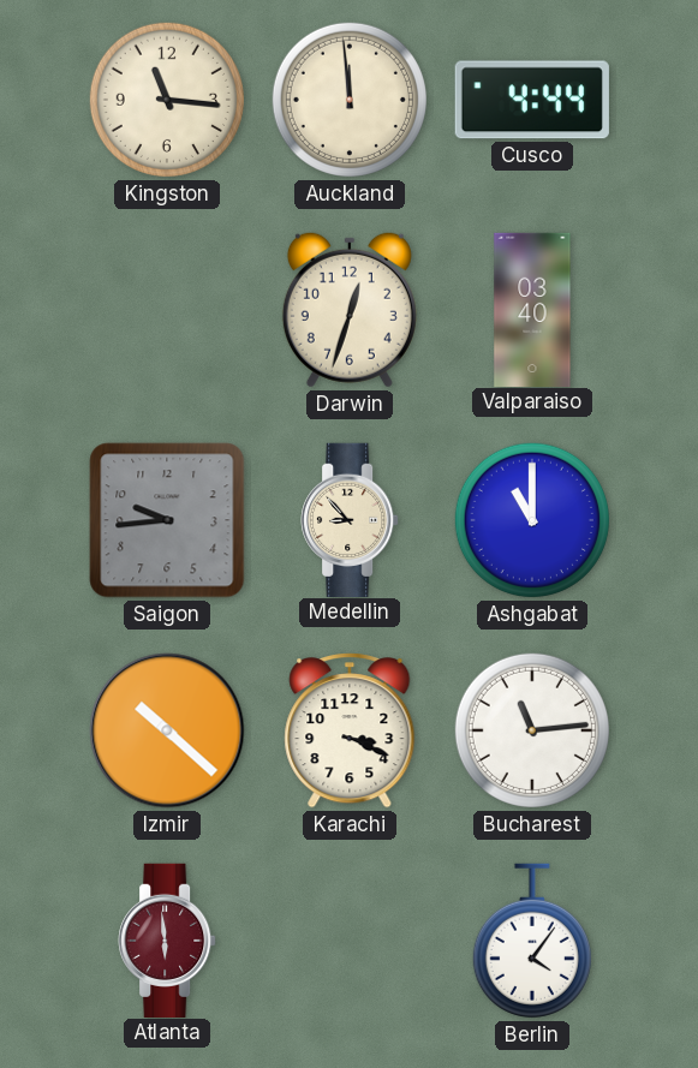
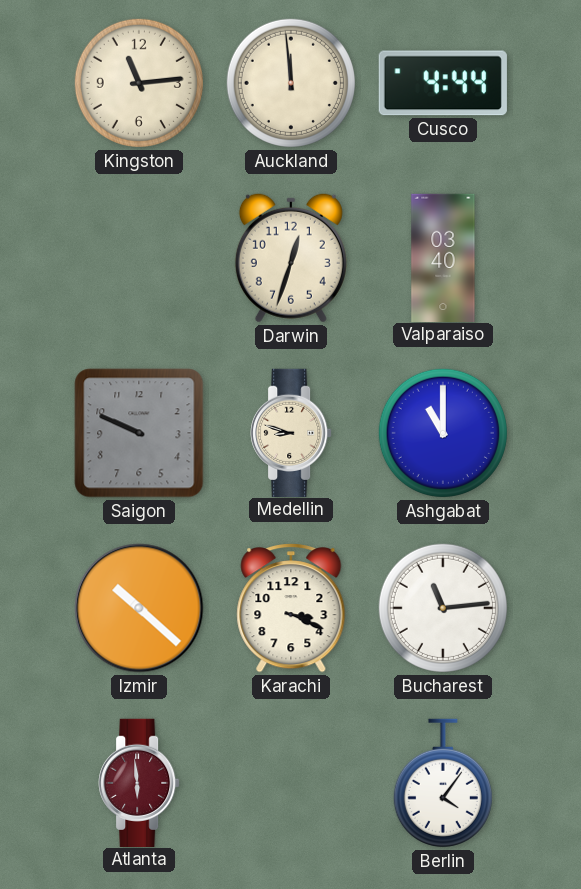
Kingston: 11:16 -> 11:14
Saigon: 9:44 -> 9:49
Medellin: 8:53 -> 8:48
